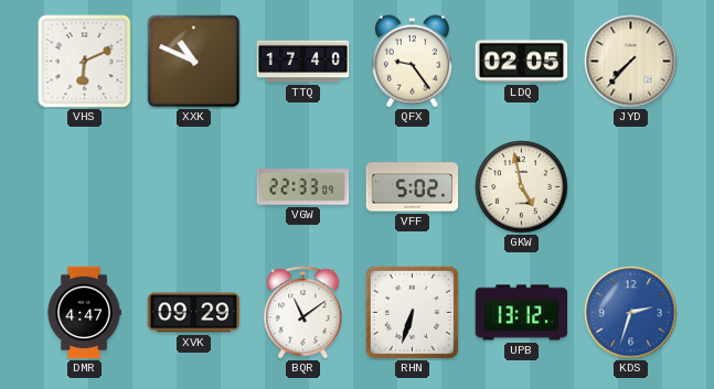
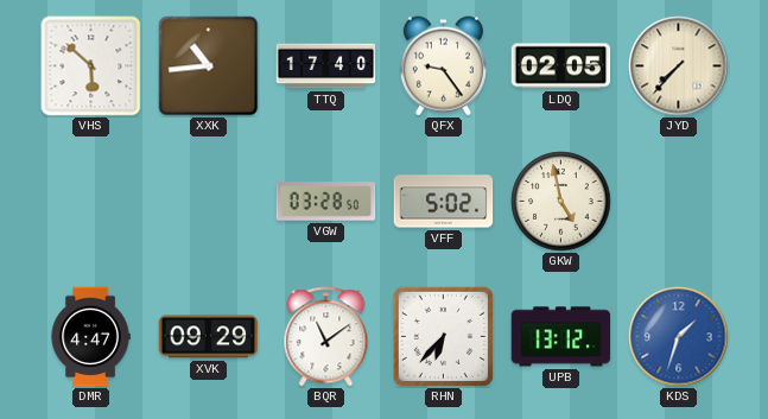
VHS: 6:11 -> 5:52
XXK: 10:49 -> 10:44
VGW: 22:33 -> 03:28
RHN: 6:33 -> 6:37
KDS: 2:33 -> 1:33
